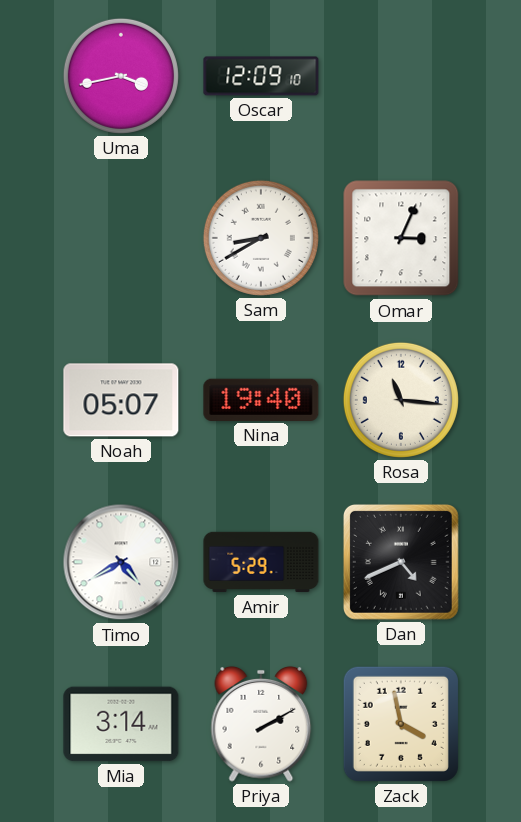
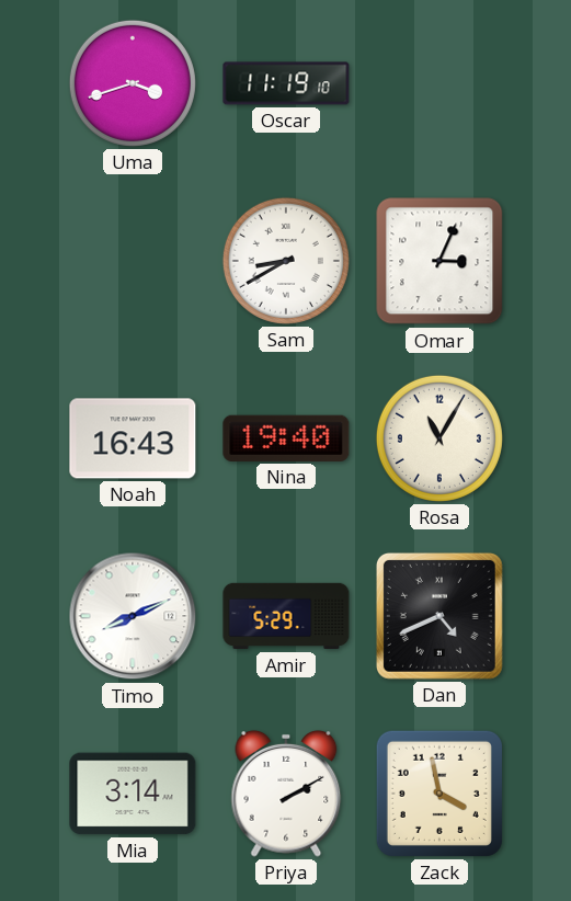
Uma: 3:43 -> 3:42
Oscar: 12:09 -> 11:19
Noah: 05:07 -> 16:43
Rosa: 11:16 -> 11:05
Timo: 4:40 -> 8:11
